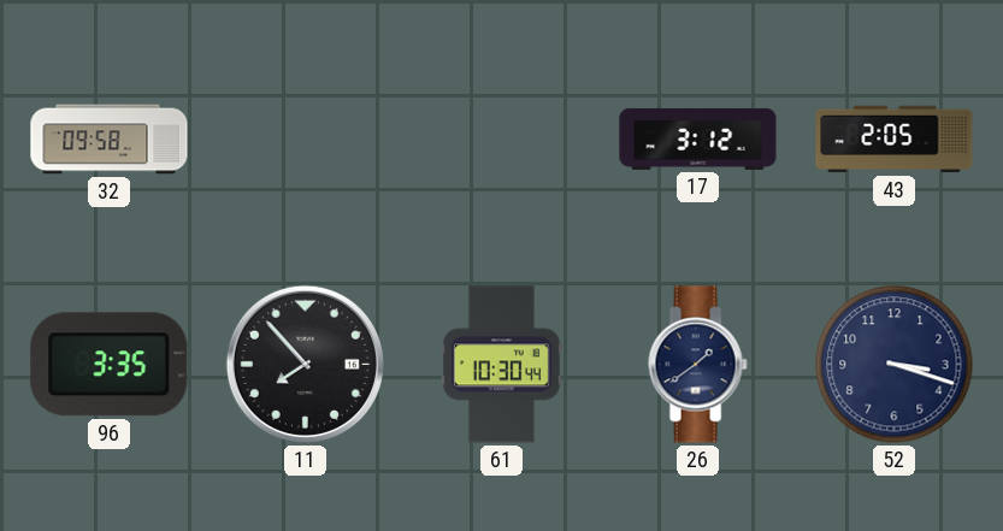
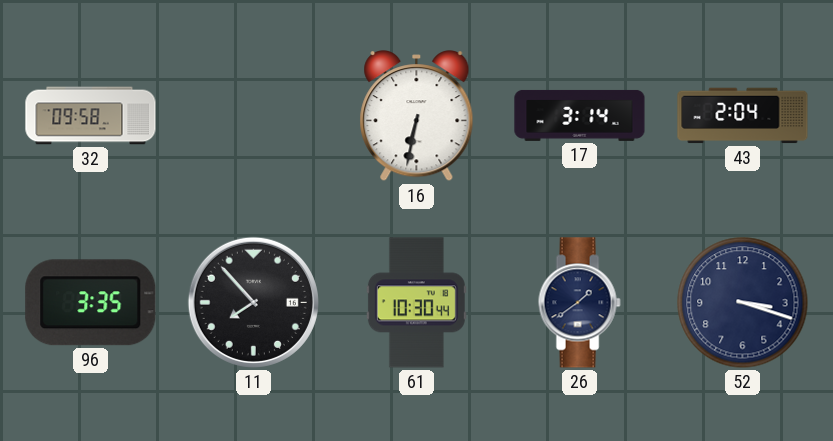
16: none -> 6:32
17: 3:12 -> 3:14
43: 2:05 -> 2:04
